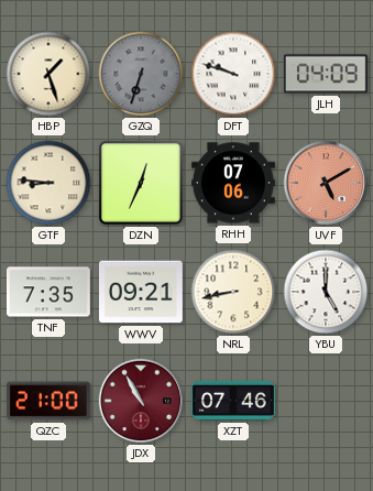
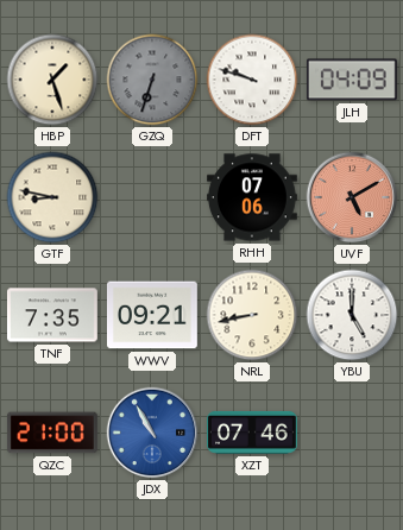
GTF: 8:46 -> 8:47
DZN: 12:34 -> none
JDX dial: burgundy -> blue
